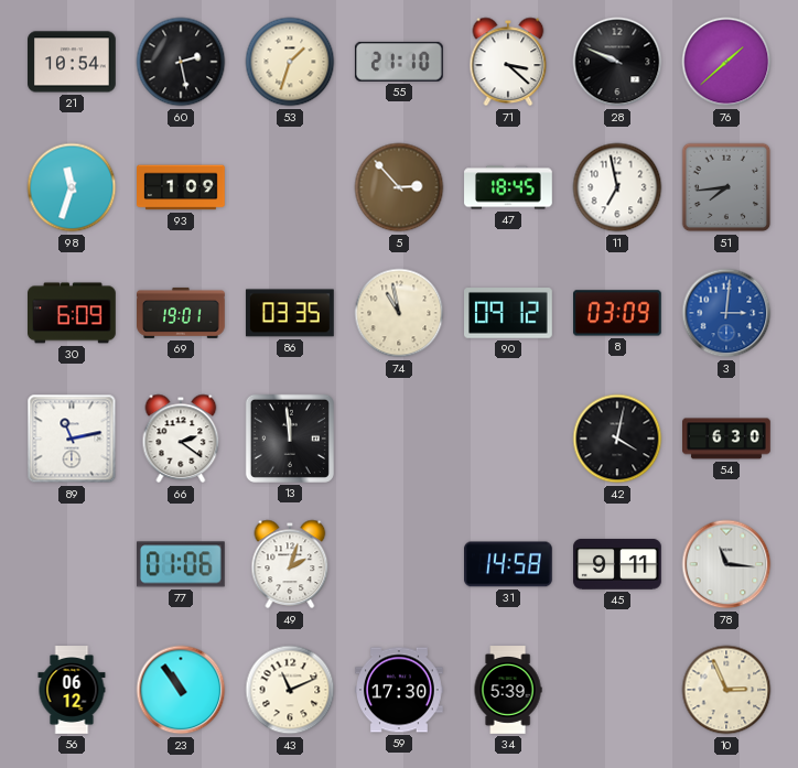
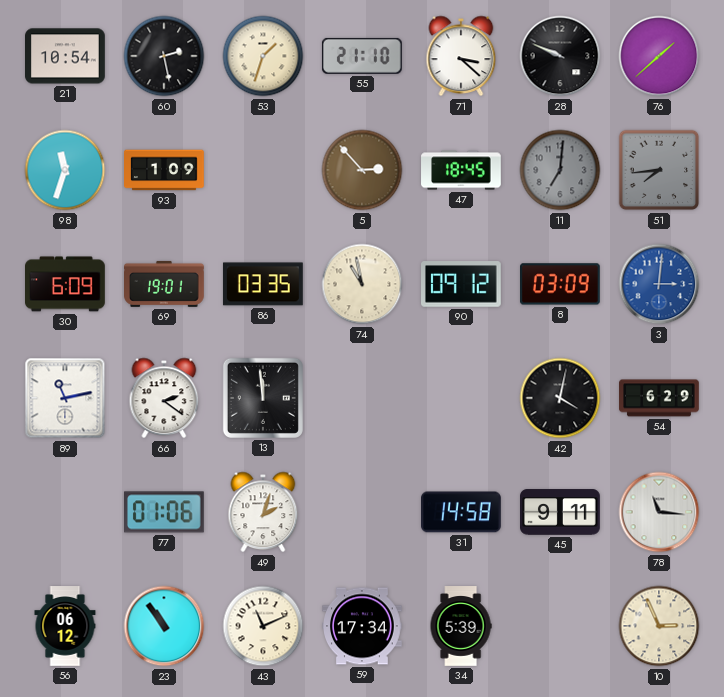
11: 6:58 -> 7:01
11 dial: white -> grey
54: 6:30 -> 6:29
59: 17:30 -> 17:34
